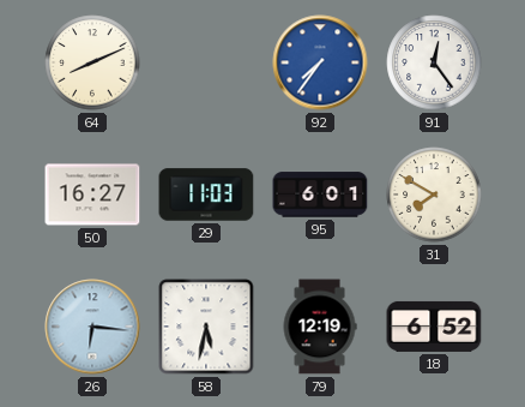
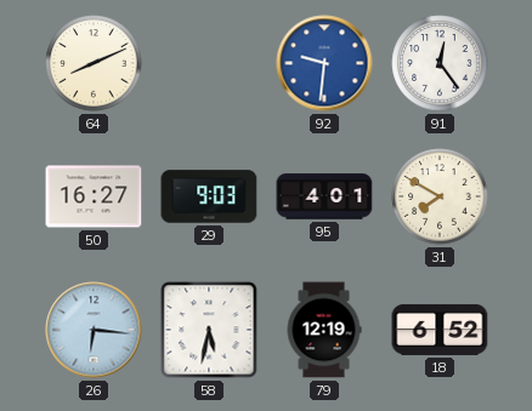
92: 7:36 -> 9:31
29: 11:03 -> 9:03
95: 6:01 -> 4:01
